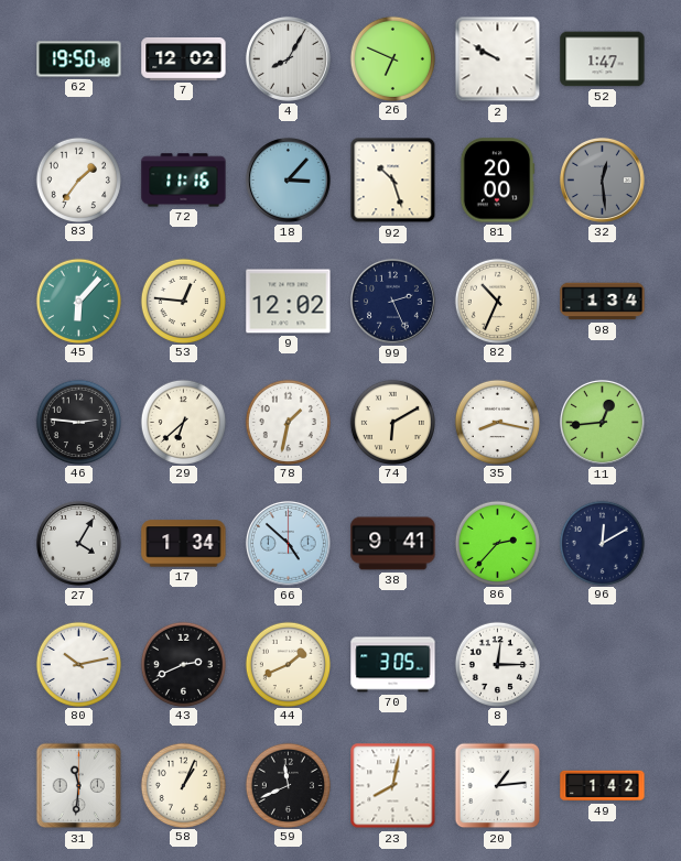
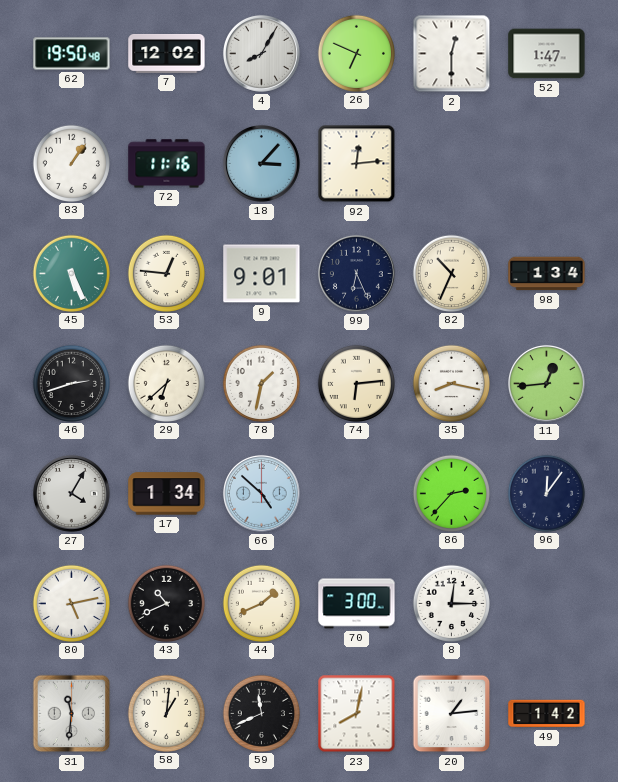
2: 9:50 -> 12:30
83: 1:36 -> 1:06
92: 10:27 -> 12:14
81: 20:00 -> none
32: 12:29 -> none
45: 6:07 -> 5:26
9: 12:02 -> 9:01
99: 2:26 -> 6:26
46: 2:46 -> 2:42
74: 6:10 -> 6:14
38: 9:41 -> none
96: 12:10 -> 12:06
80: 10:13 -> 5:13
43: 2:41 -> 10:41
70: 3:05 -> 3:00
58: 1:04 -> 1:01
